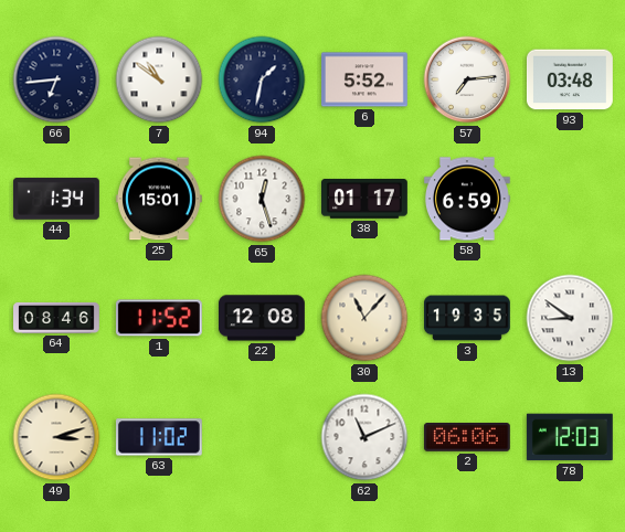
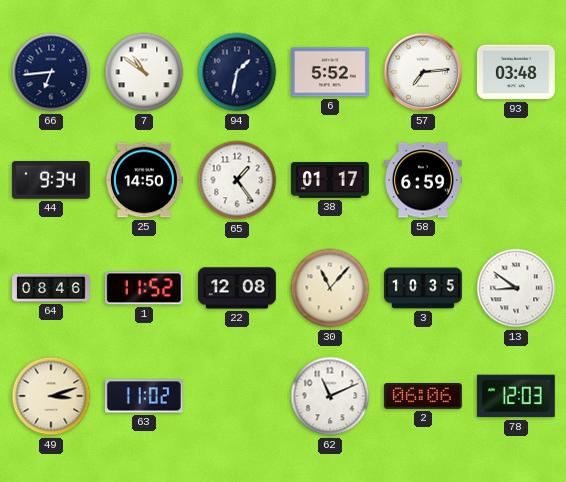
44: 1:34 -> 9:34
25: 15:01 -> 14:50
65: 12:27 -> 1:24
3: 19:35 -> 10:35
